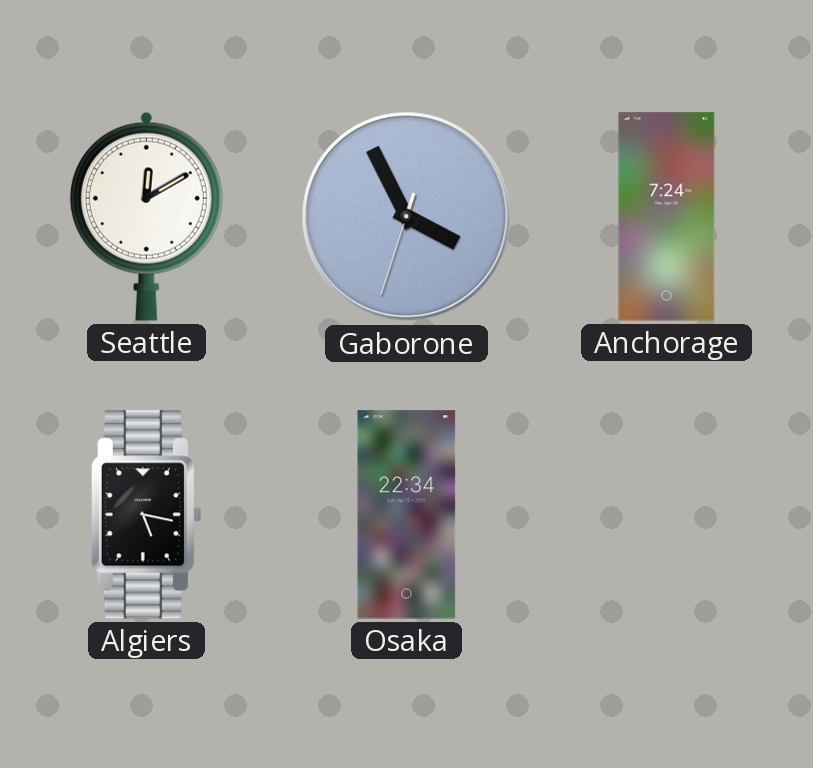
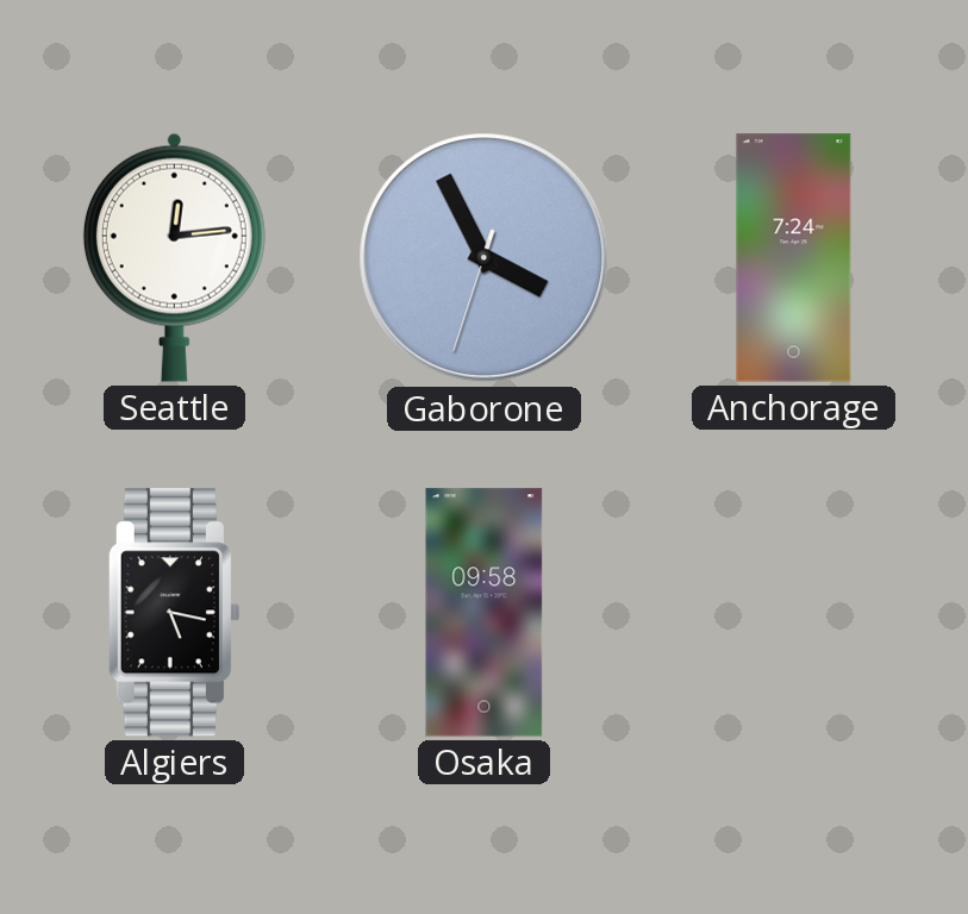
Seattle: 12:10 -> 12:14
Osaka: 22:34 -> 09:58
